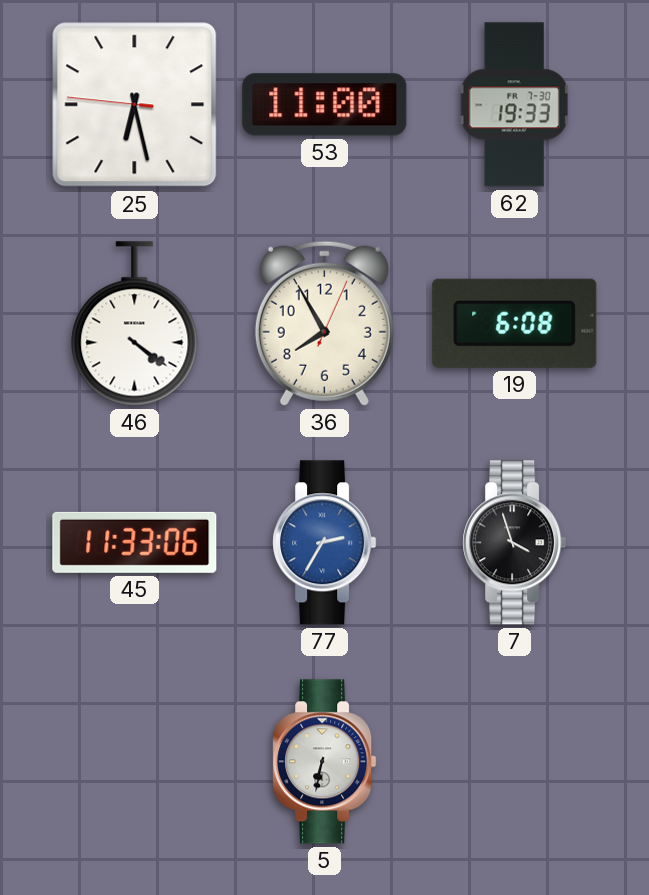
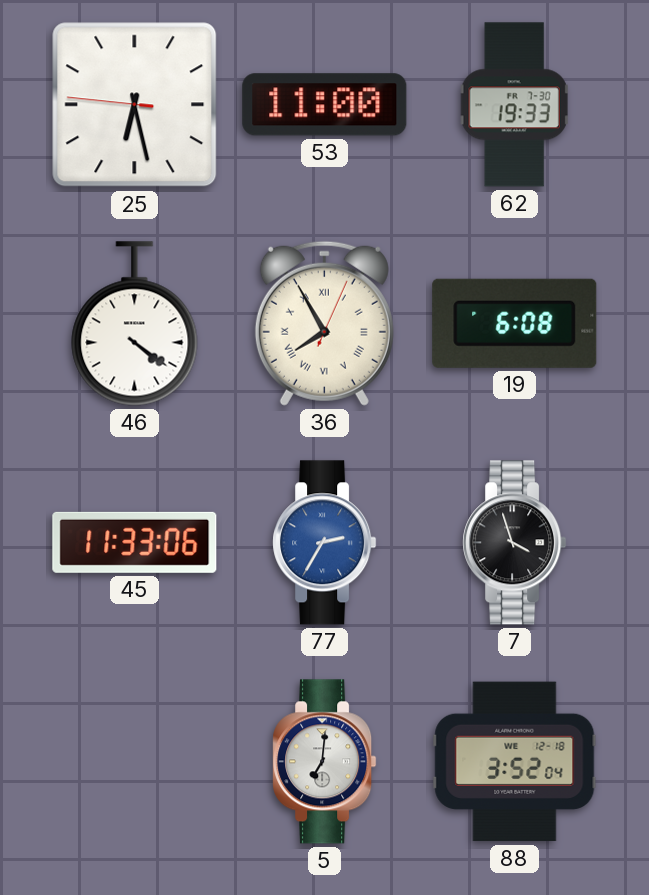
36 numerals: Arabic -> Roman
5: 6:32 -> 7:01
88: none -> 3:52
